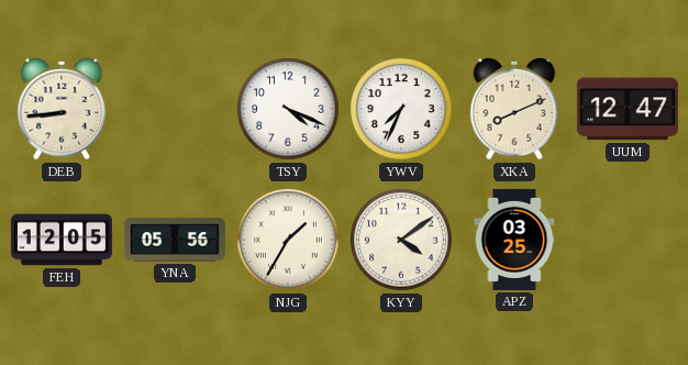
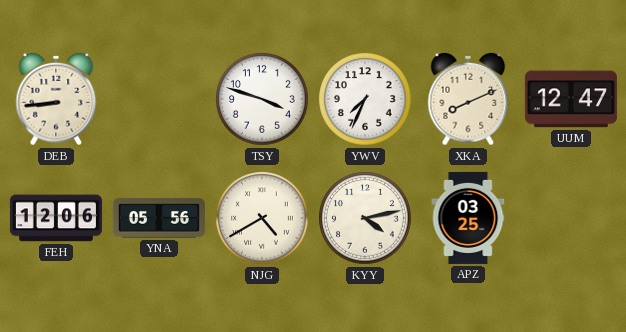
TSY: 4:19 -> 3:48
FEH: 12:05 -> 12:06
NJG: 1:35 -> 4:40
KYY: 4:09 -> 4:13
